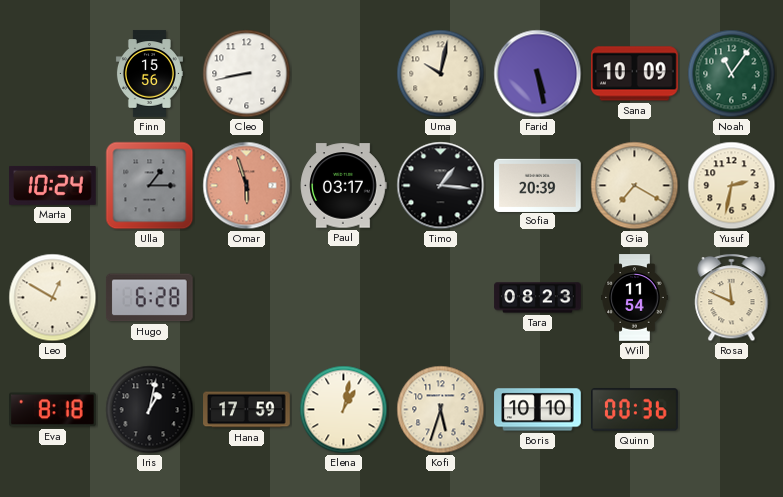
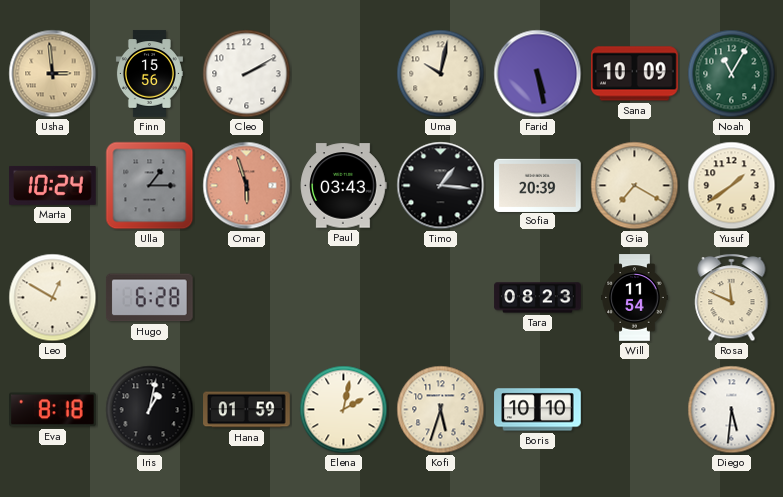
Usha: none -> 2:59
Cleo: 8:43 -> 2:10
Noah: 11:06 -> 11:05
Paul: 03:17 -> 03:43
Yusuf: 2:32 -> 1:39
Hana: 17:59 -> 01:59
Elena: 1:02 -> 2:02
Quinn: 00:36 -> none
Diego: none -> 5:31
